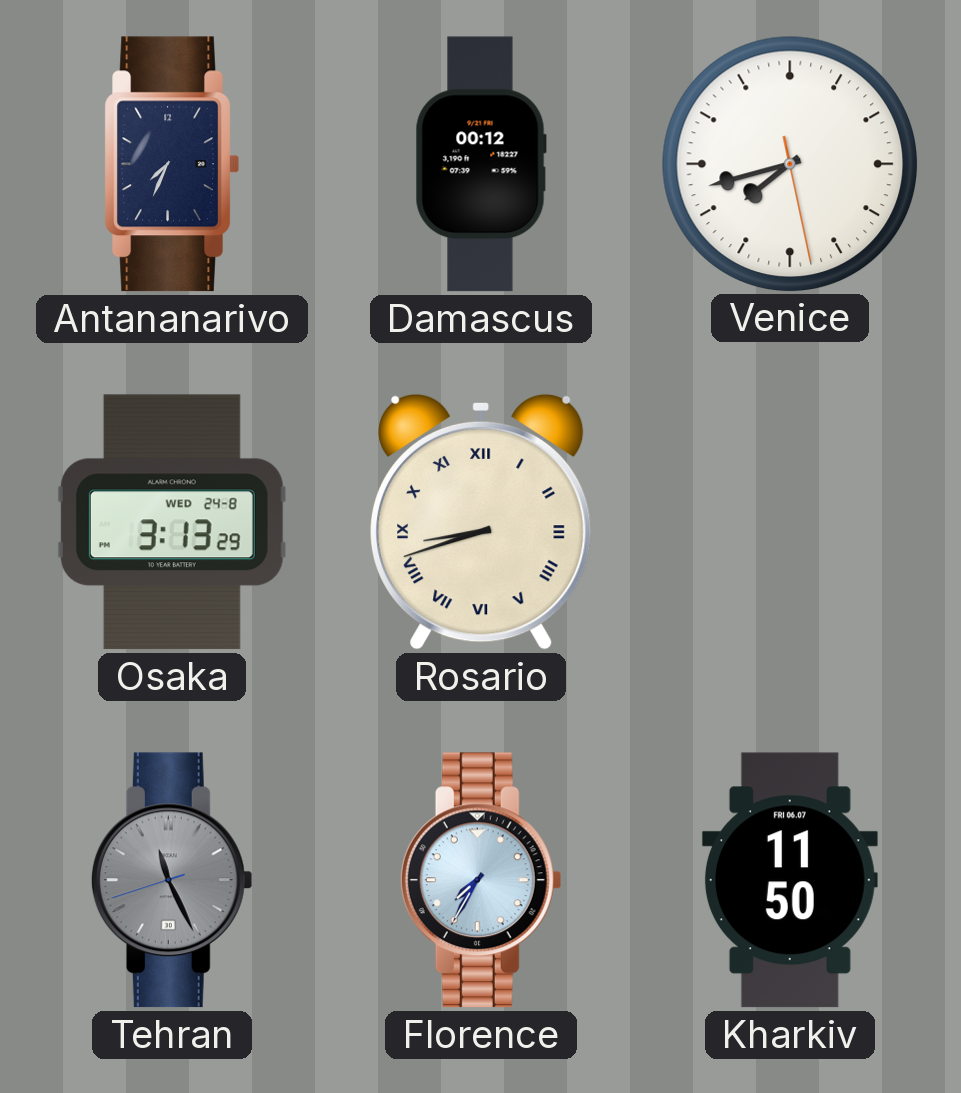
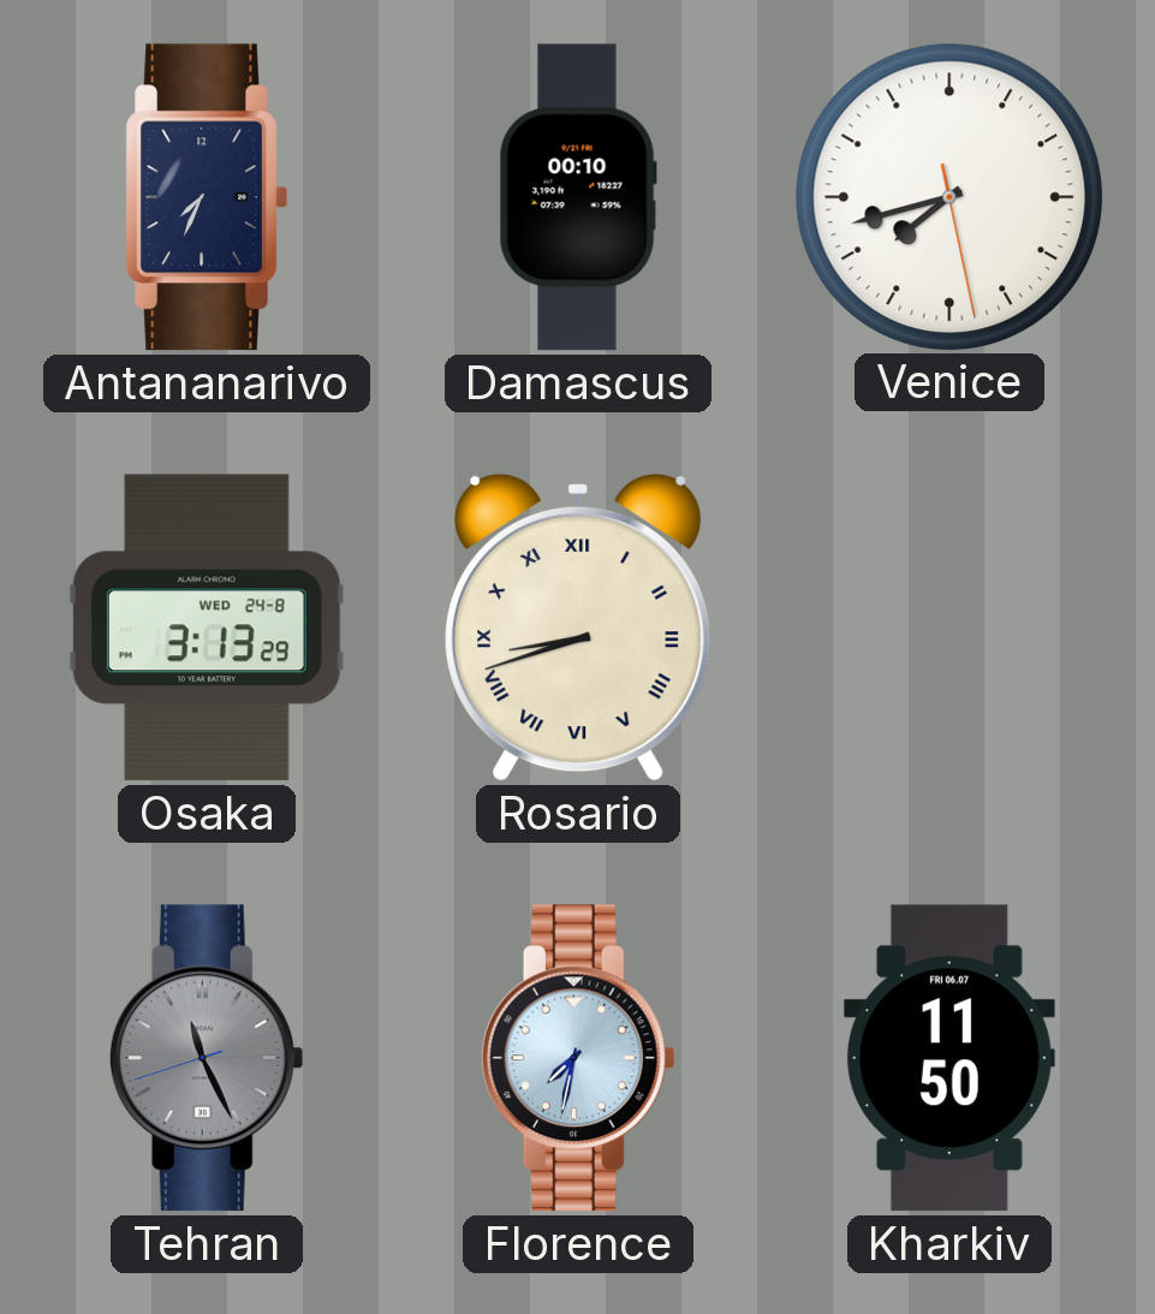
Damascus: 00:12 -> 00:10
Florence: 7:35 -> 7:32
